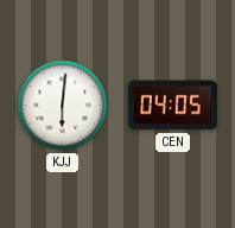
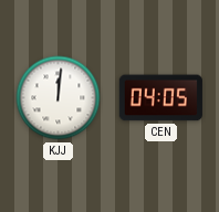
KJJ: 6:01 -> 12:01
